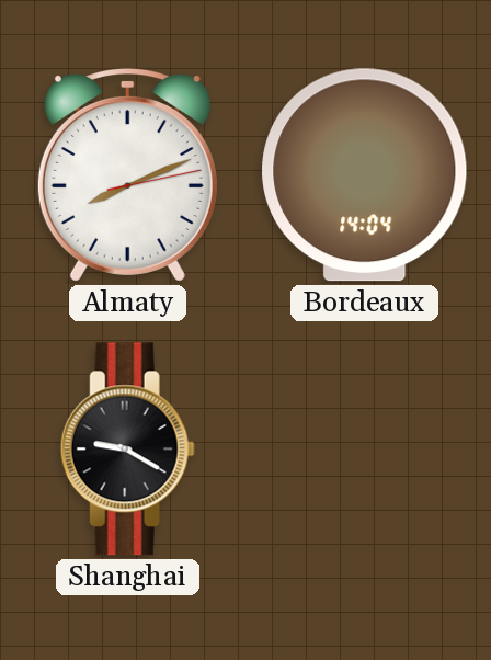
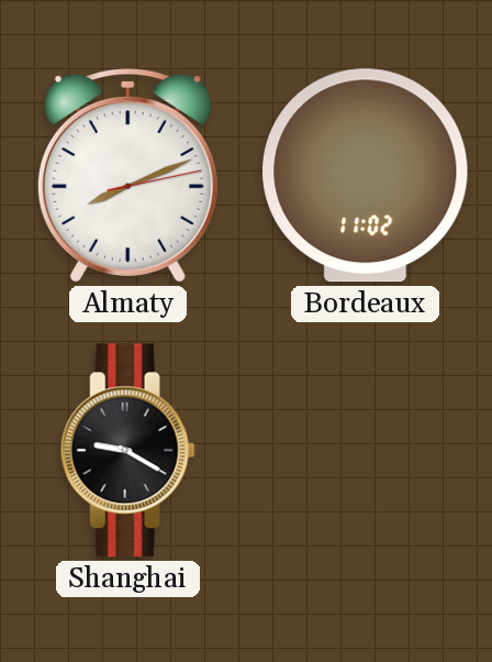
Bordeaux: 14:04 -> 11:02
